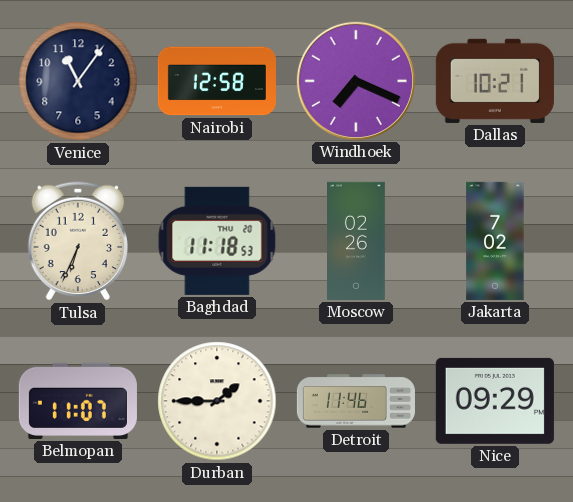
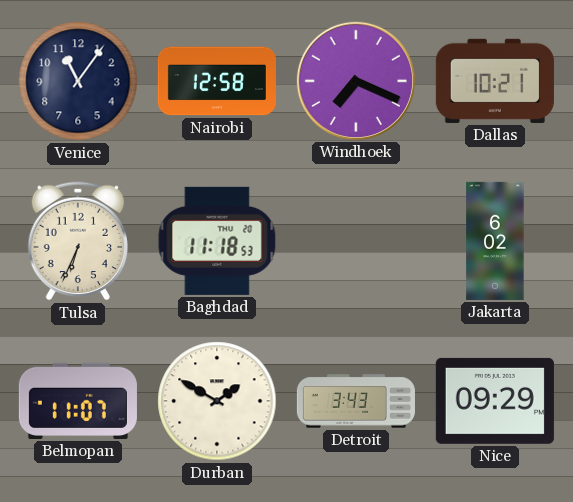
Moscow: 02:26 -> none
Jakarta: 7:02 -> 6:02
Durban: 1:45 -> 1:50
Detroit: 11:46 -> 3:43
